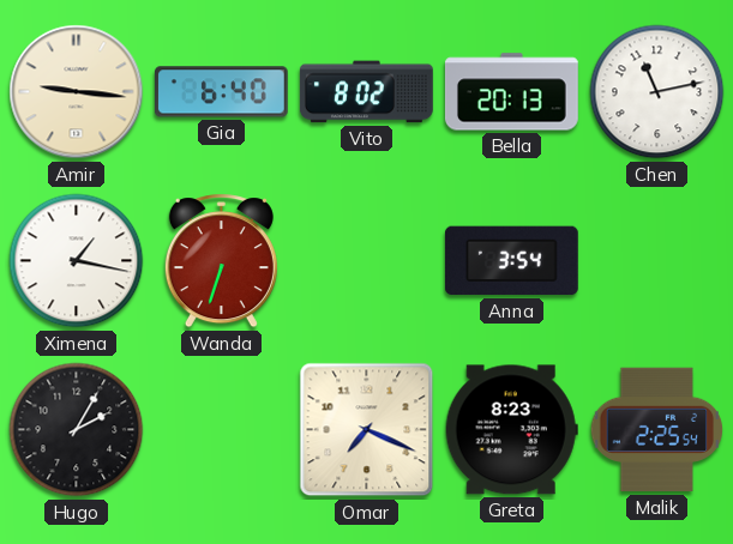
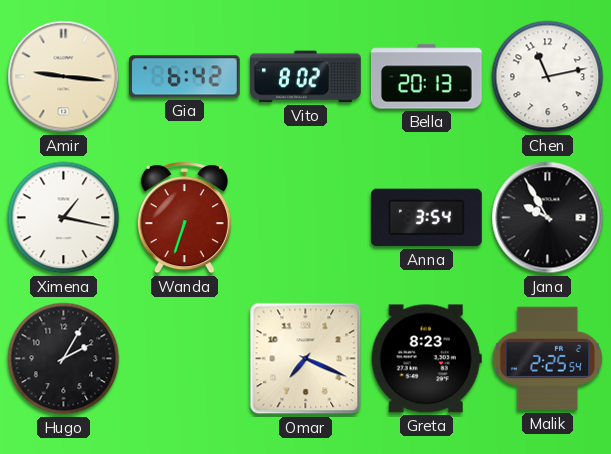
Gia: 6:40 -> 6:42
Jana: none -> 9:55
